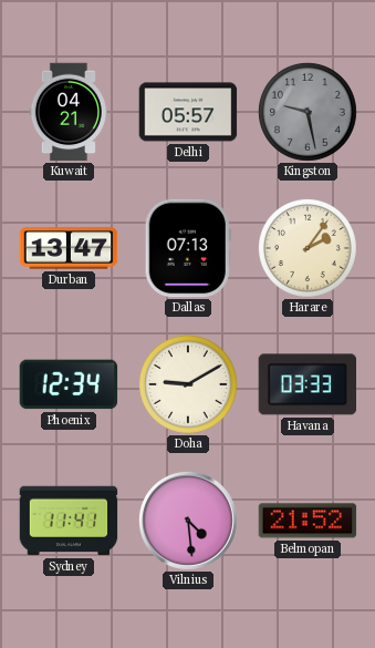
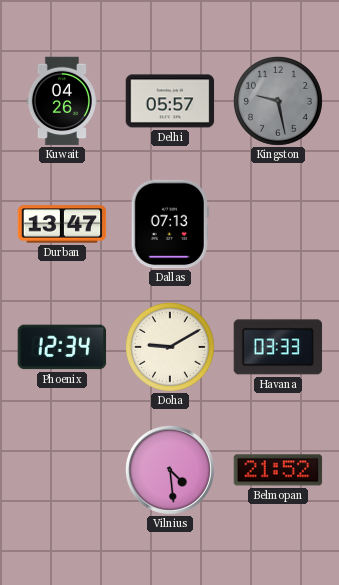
Kuwait: 04:21 -> 04:26
Harare: 2:06 -> none
Sydney: 11:41 -> none
